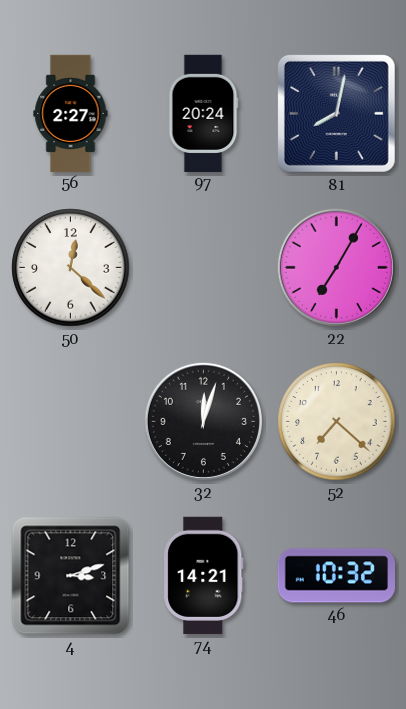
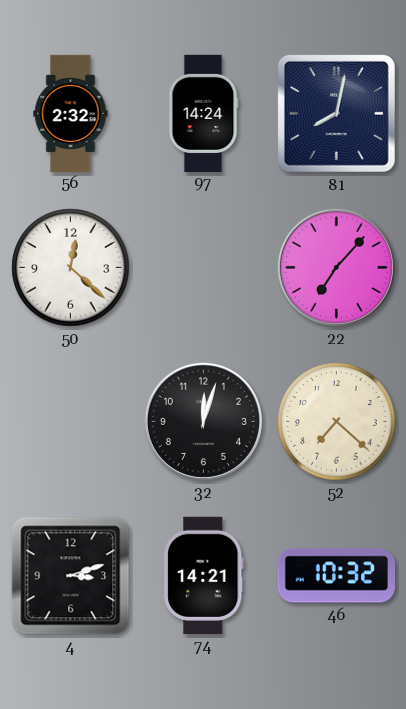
56: 2:27 -> 2:32
97: 20:24 -> 14:24
22: 7:05 -> 7:07
